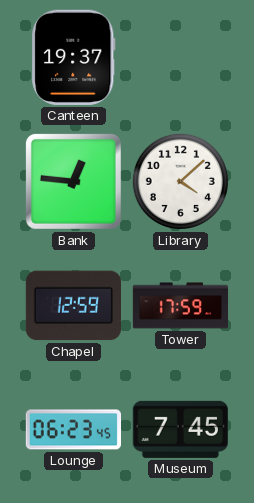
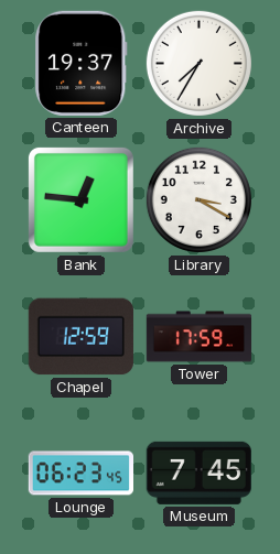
Archive: none -> 7:35
Library: 4:08 -> 3:20
